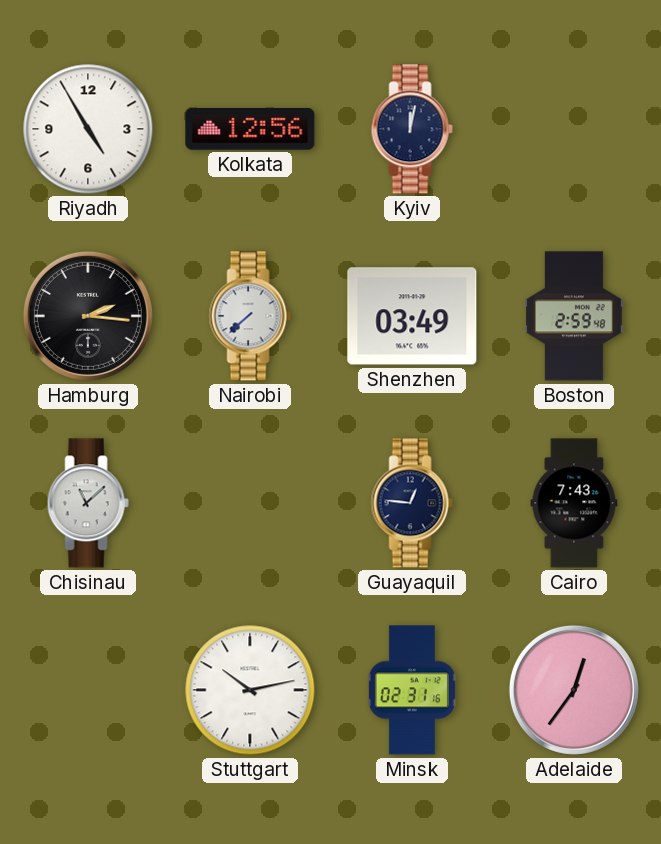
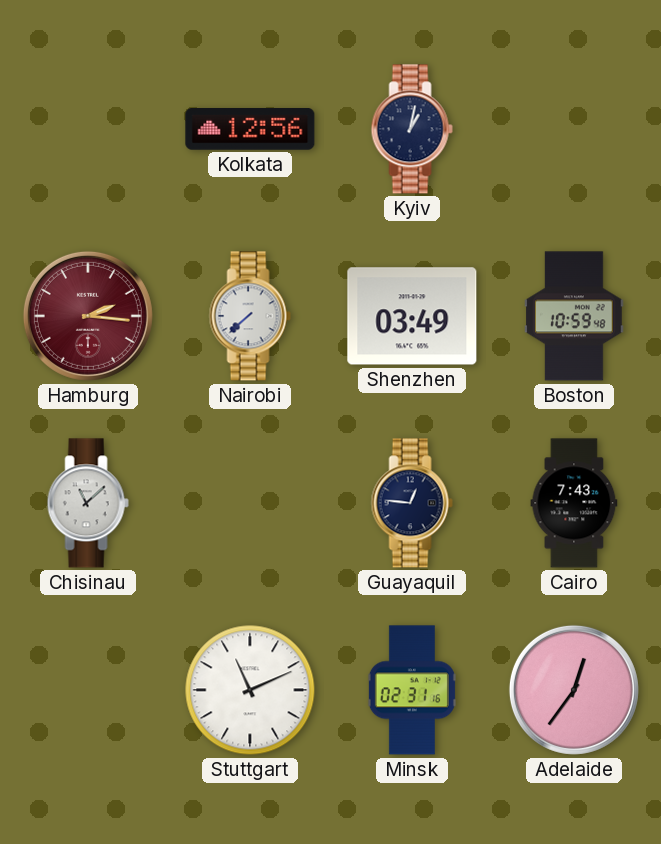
Riyadh: 4:55 -> none
Kyiv: 12:02 -> 1:02
Hamburg dial: black -> burgundy
Boston: 2:59 -> 10:59
Stuttgart: 10:13 -> 11:11
